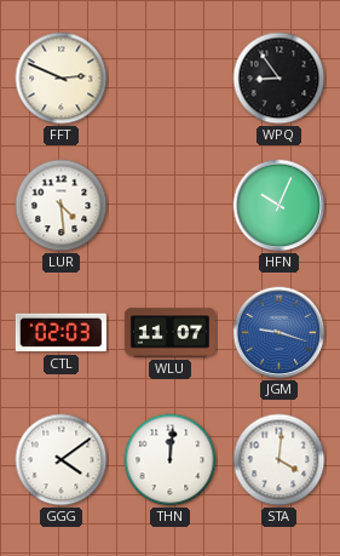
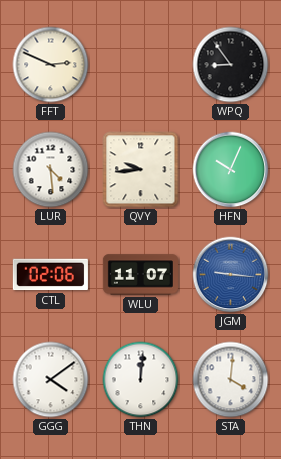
QVY: none -> 9:44
CTL: 02:03 -> 02:06
JGM: 9:18 -> 9:16
